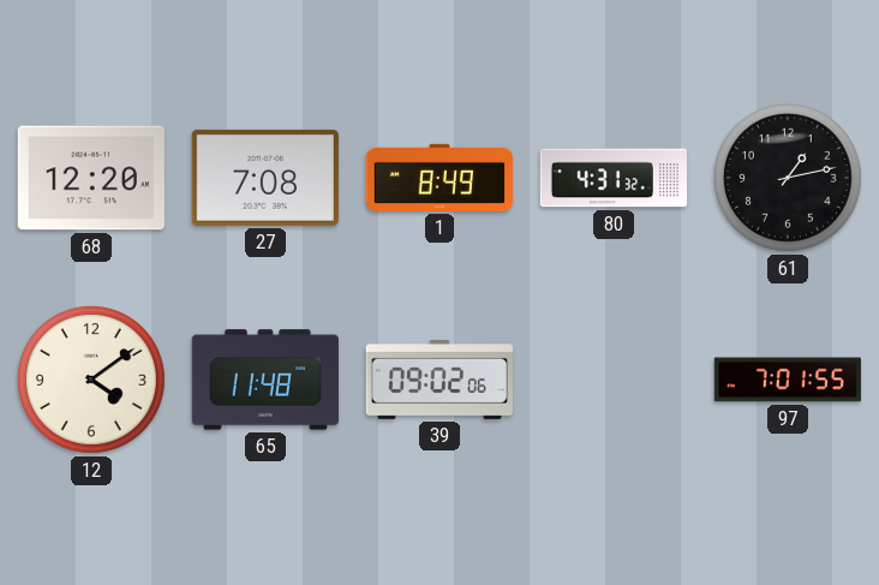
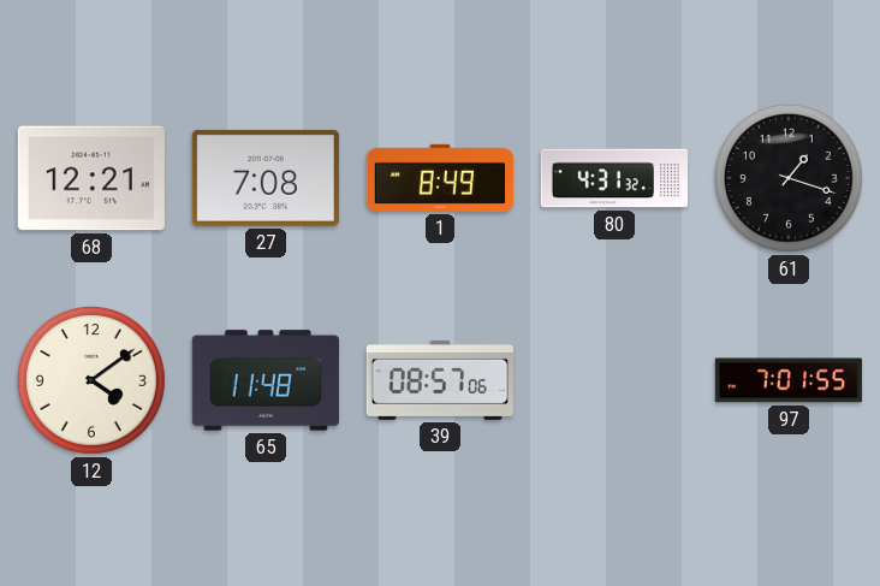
68: 12:20 -> 12:21
61: 1:13 -> 1:18
39: 09:02 -> 08:57
